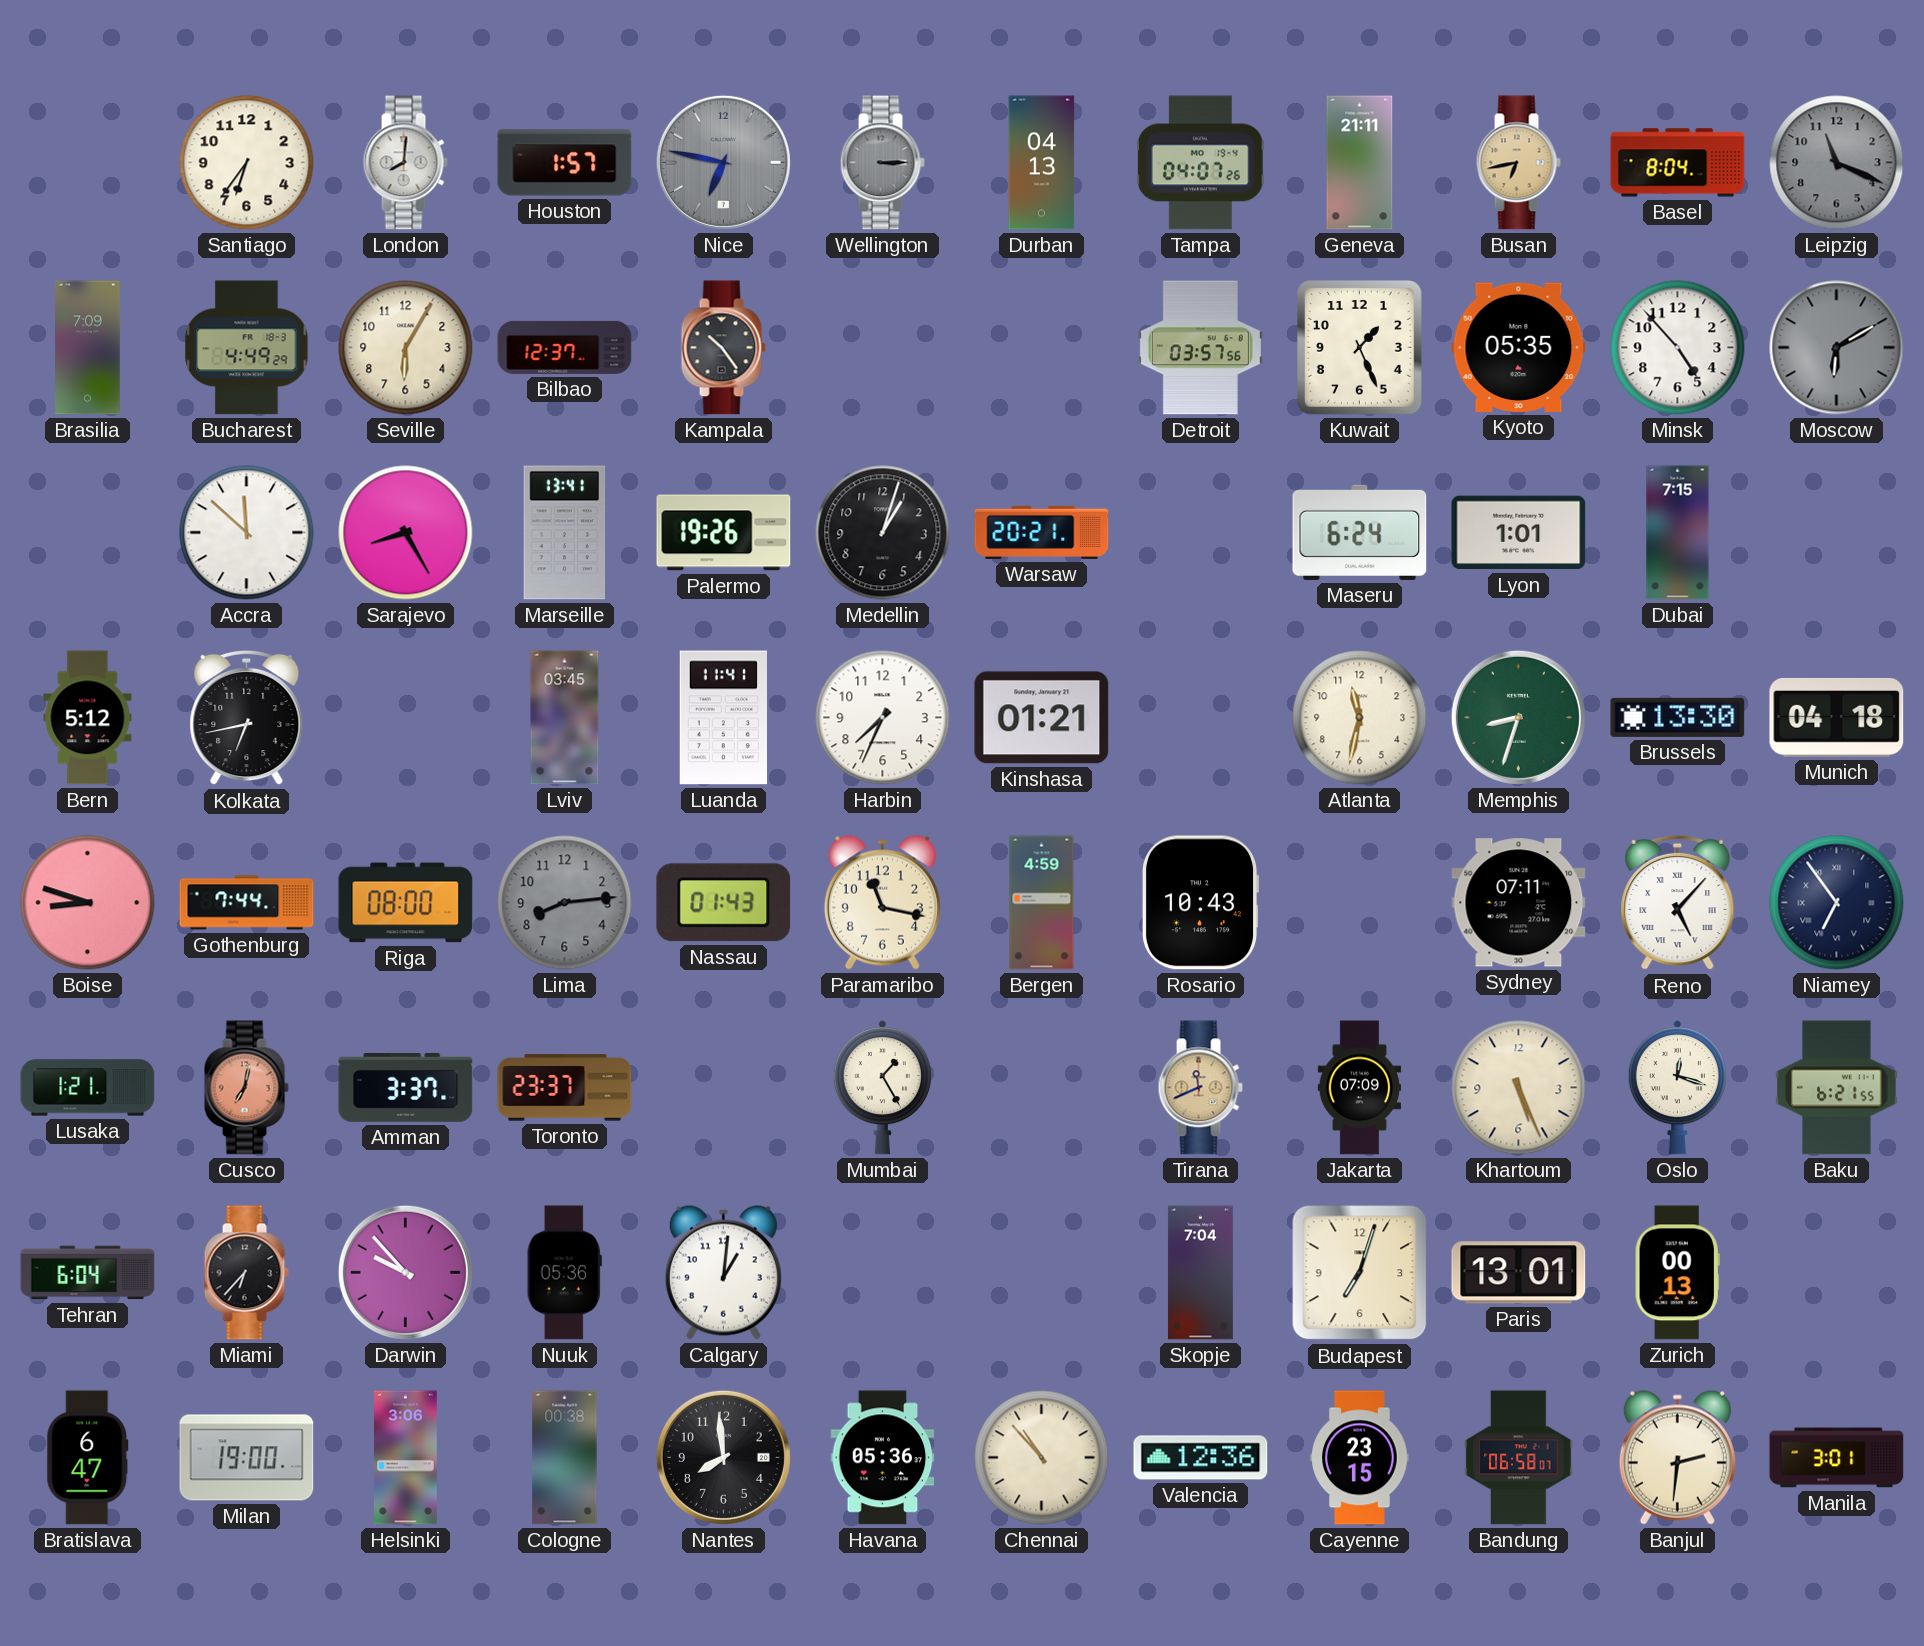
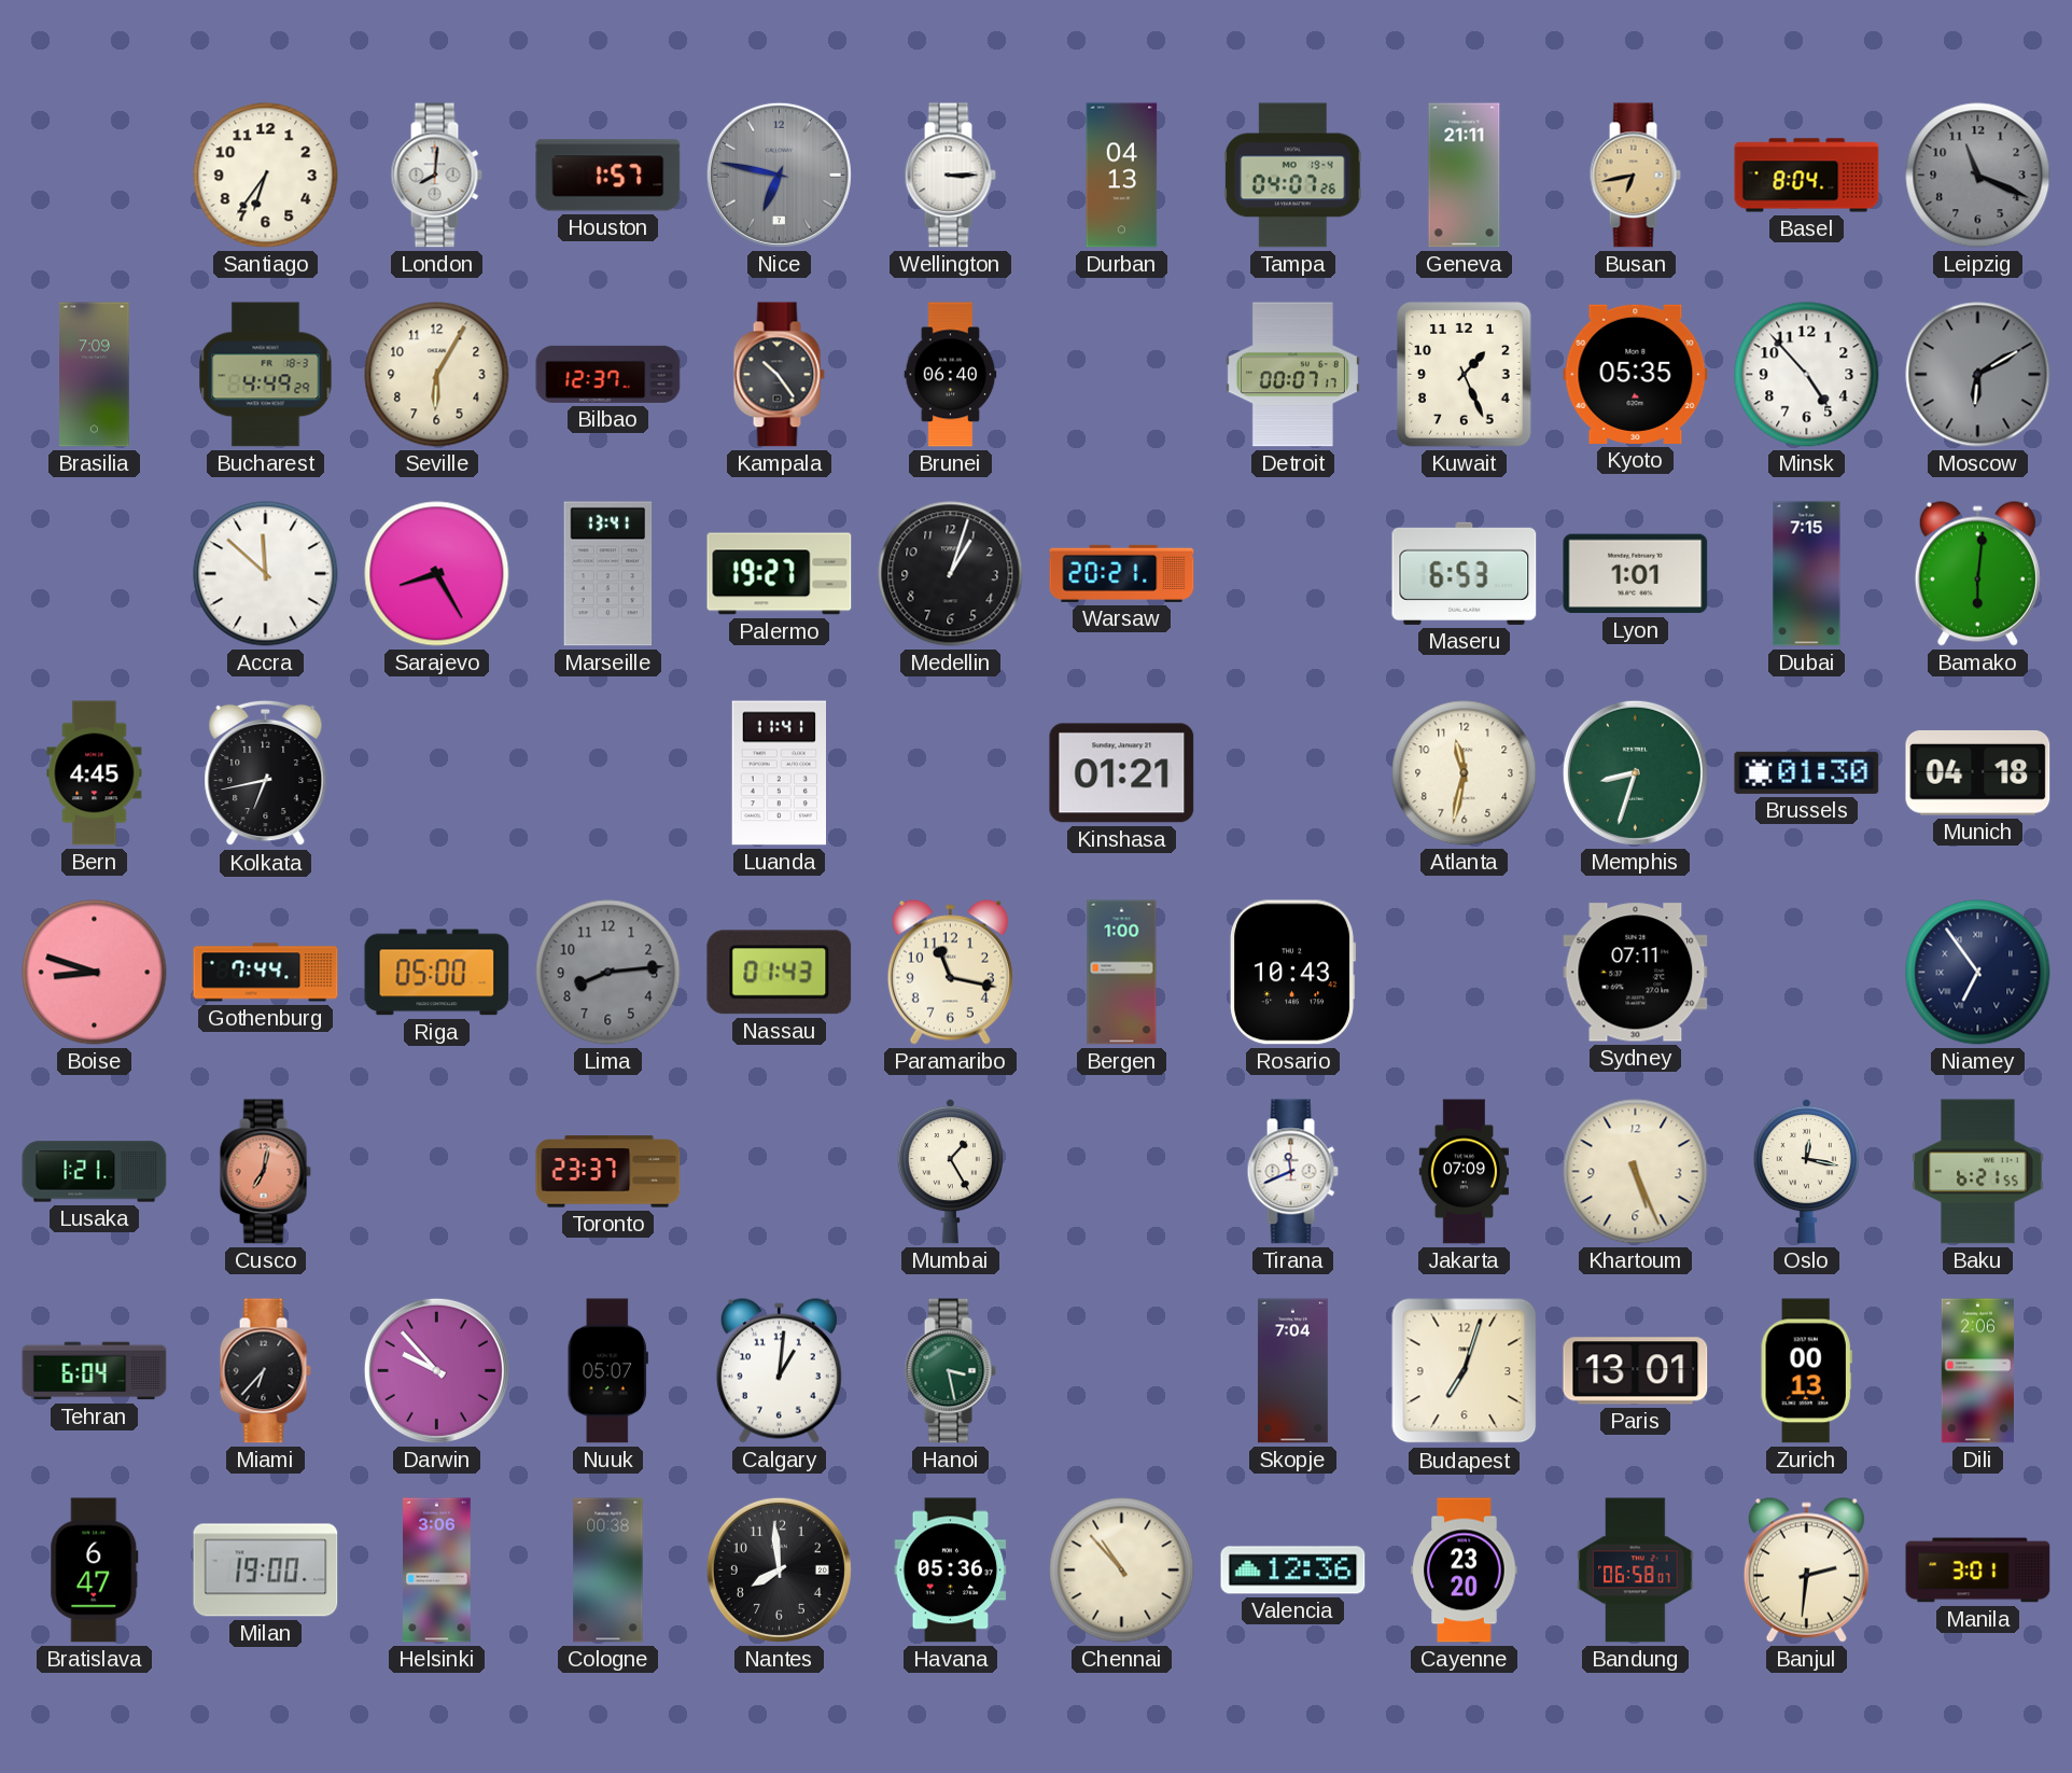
Wellington dial: grey -> white
Brunei: none -> 06:40
Detroit: 03:57 -> 00:07
Palermo: 19:26 -> 19:27
Maseru: 6:24 -> 6:53
Bamako: none -> 6:01
Bern: 5:12 -> 4:45
Lviv: 03:45 -> none
Harbin: 7:34 -> none
Brussels: 13:30 -> 01:30
Riga: 08:00 -> 05:00
Bergen: 4:59 -> 1:00
Reno: 5:07 -> none
Amman: 3:37 -> none
Tirana dial: champagne -> white
Oslo: 12:18 -> 12:17
Nuuk: 05:36 -> 05:07
Hanoi: none -> 3:28
Dili: none -> 2:06
Cayenne: 23:15 -> 23:20
